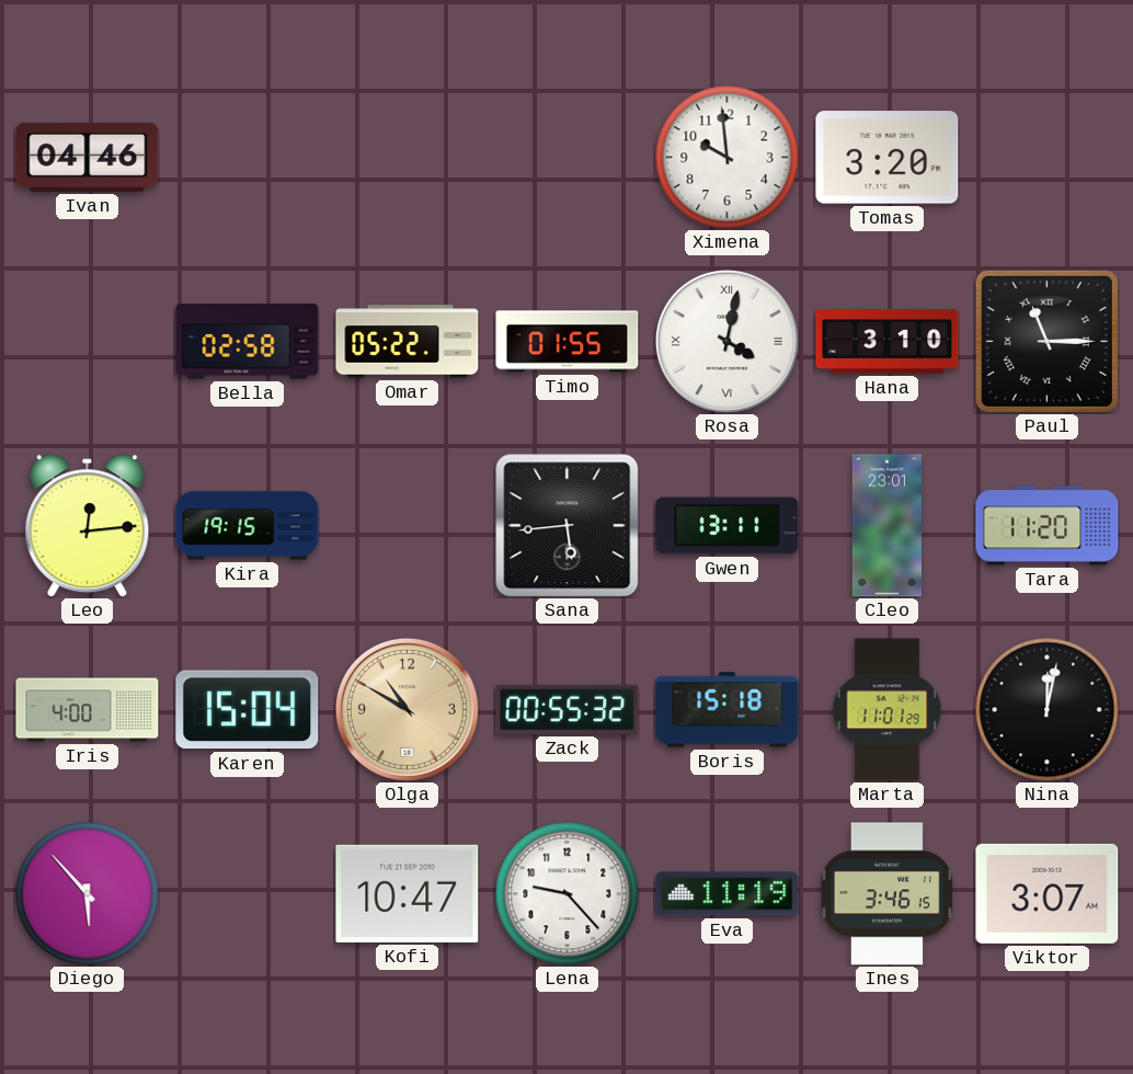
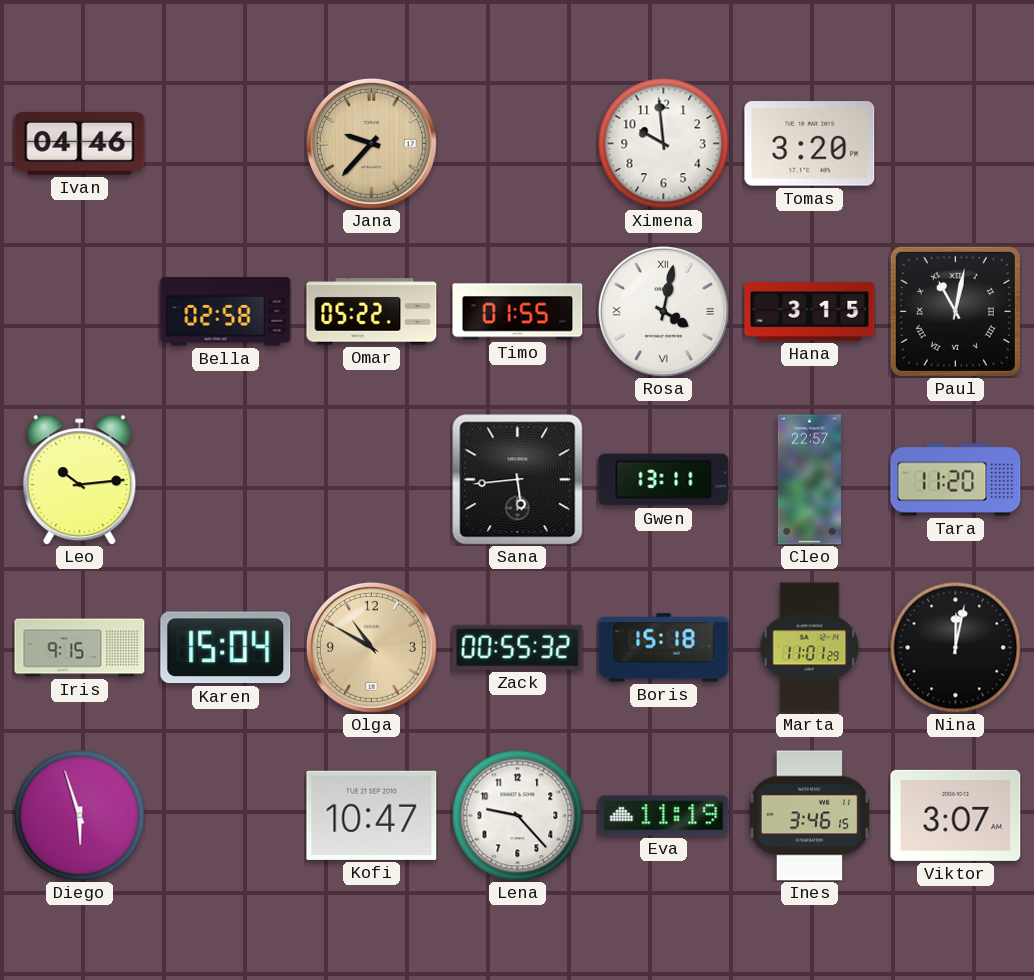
Jana: none -> 9:37
Hana: 3:10 -> 3:15
Paul: 11:15 -> 11:02
Leo: 12:14 -> 10:14
Kira: 19:15 -> none
Cleo: 23:01 -> 22:57
Iris: 4:00 -> 9:15
Diego: 5:53 -> 5:57
